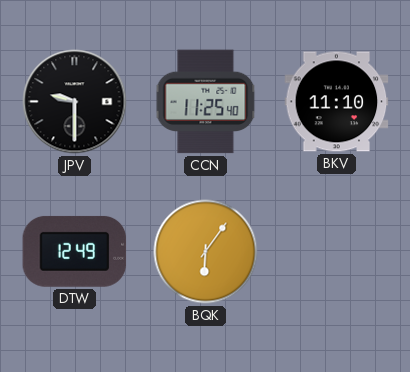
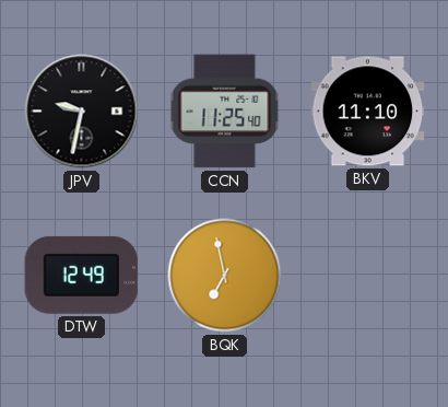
JPV: 9:30 -> 9:32
BQK: 6:06 -> 6:58
